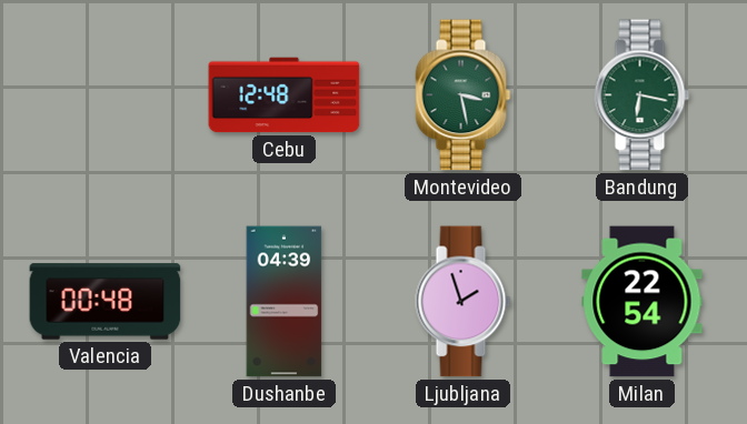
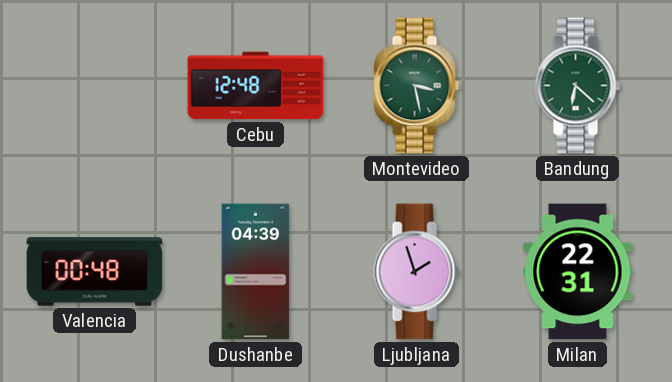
Bandung: 6:17 -> 6:22
Milan: 22:54 -> 22:31
